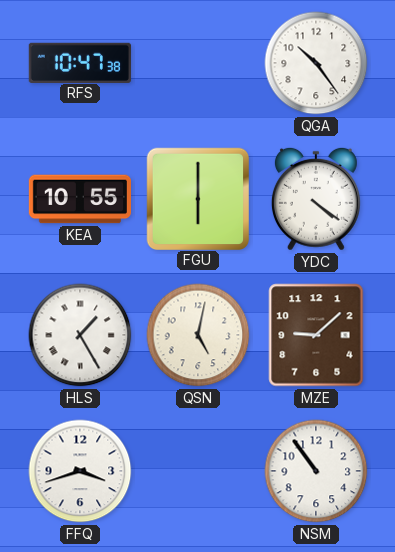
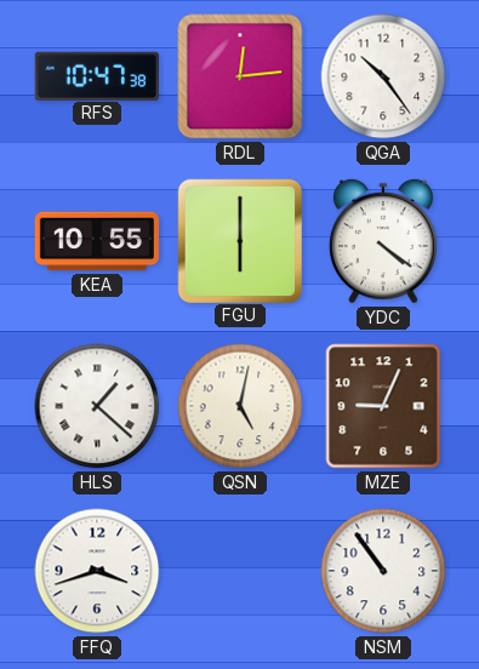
RDL: none -> 12:14
HLS: 1:25 -> 1:22
MZE: 9:08 -> 9:04
